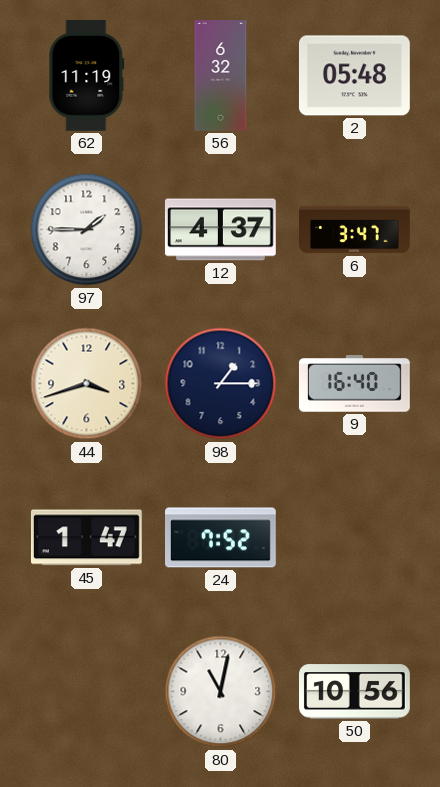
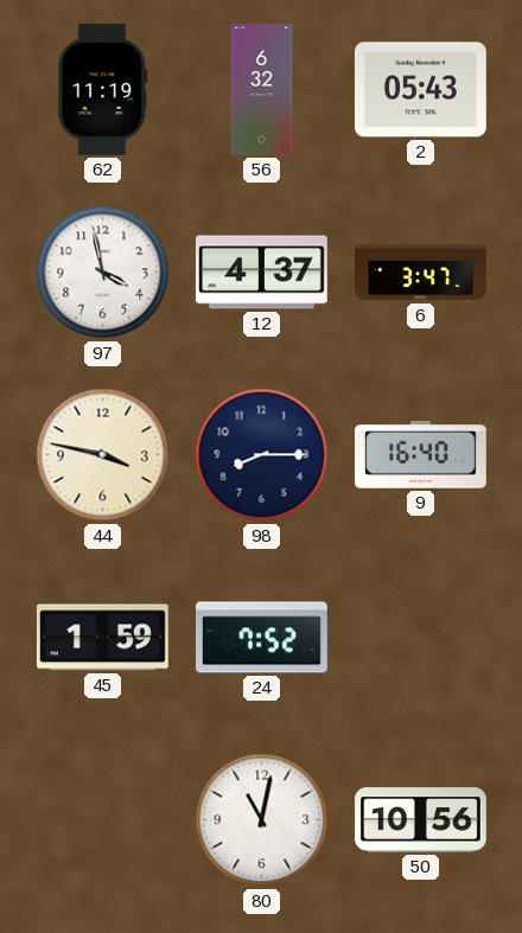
2: 05:48 -> 05:43
97: 1:45 -> 3:58
44: 3:42 -> 3:47
98: 1:15 -> 8:15
45: 1:47 -> 1:59
